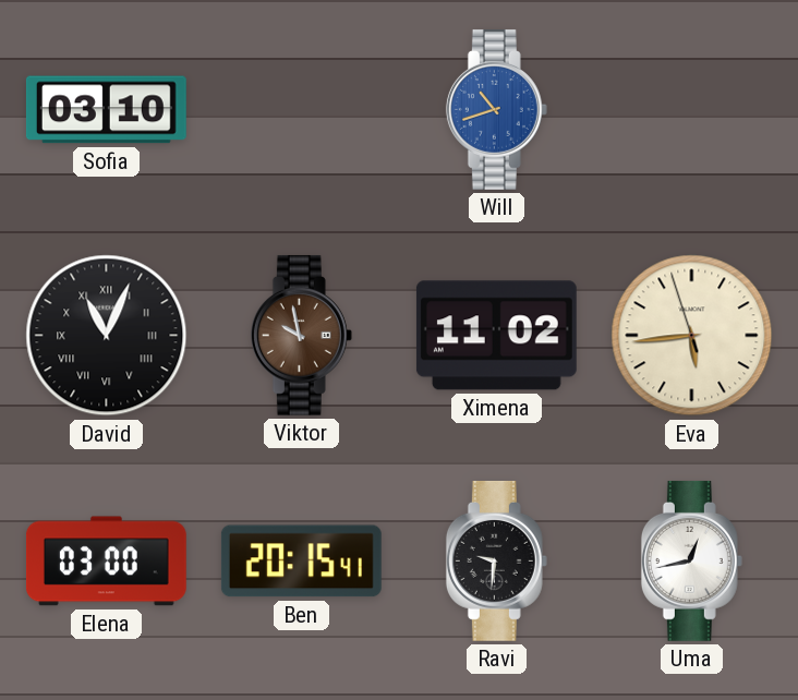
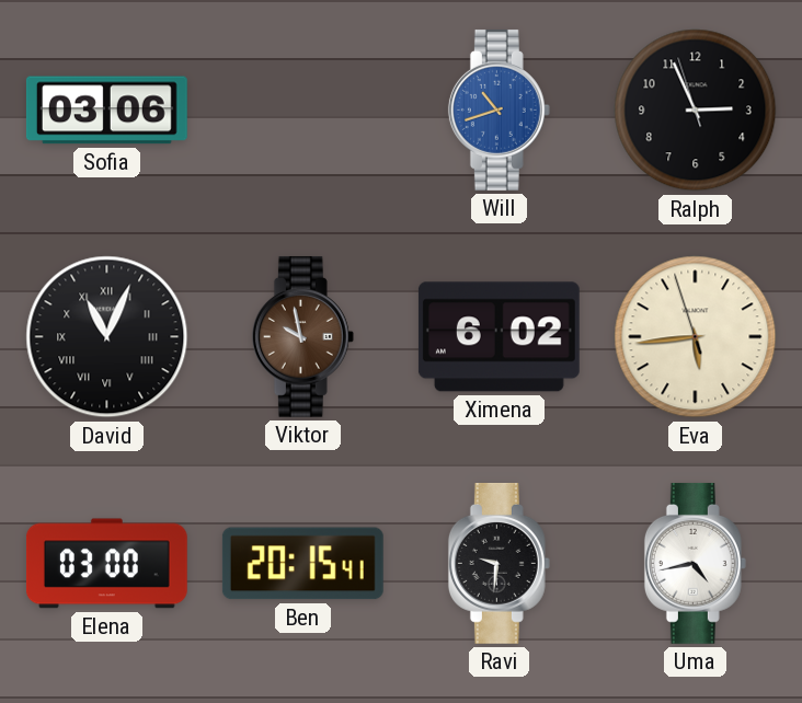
Sofia: 03:10 -> 03:06
Ralph: none -> 2:55
Ximena: 11:02 -> 6:02
Uma: 12:43 -> 4:43
